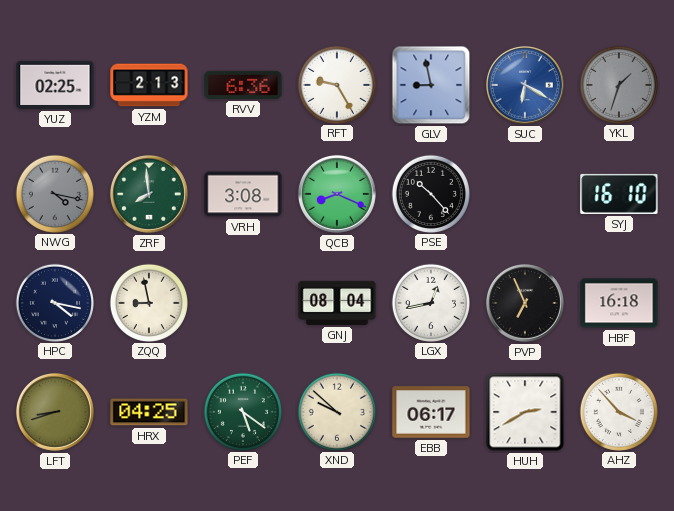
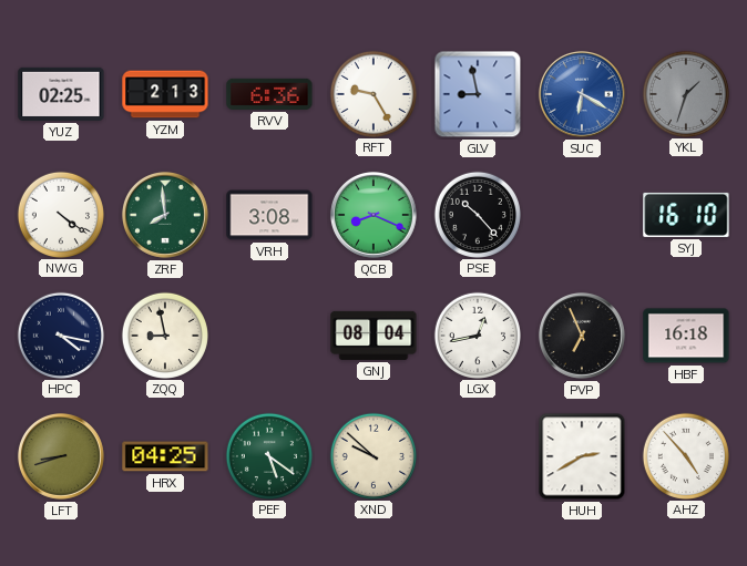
NWG: 4:17 -> 4:21
NWG dial: grey -> white
EBB: 06:17 -> none
AHZ: 3:53 -> 4:53
